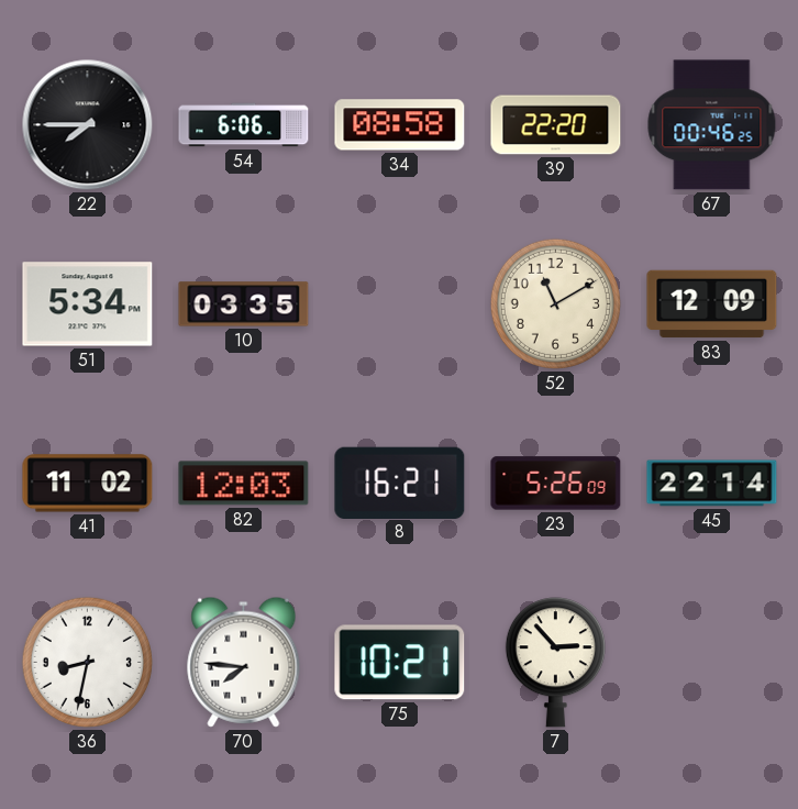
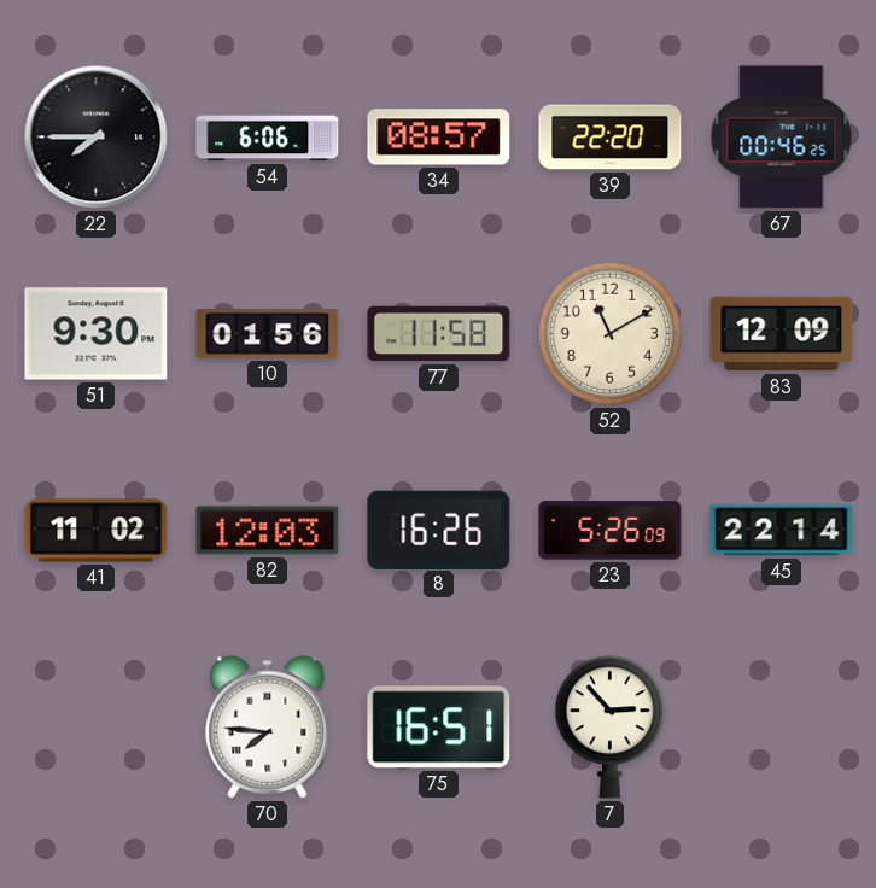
34: 08:58 -> 08:57
51: 5:34 -> 9:30
10: 03:35 -> 01:56
77: none -> 11:58
8: 16:21 -> 16:26
36: 8:32 -> none
75: 10:21 -> 16:51
